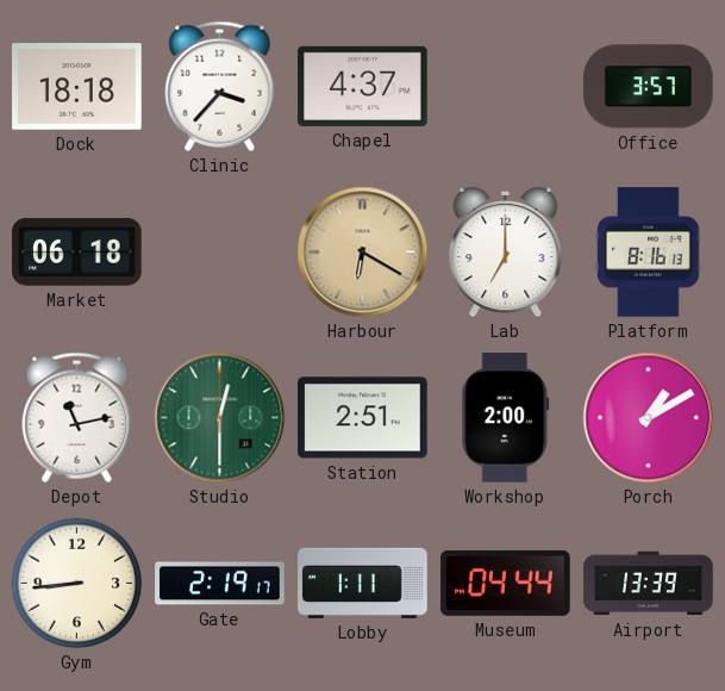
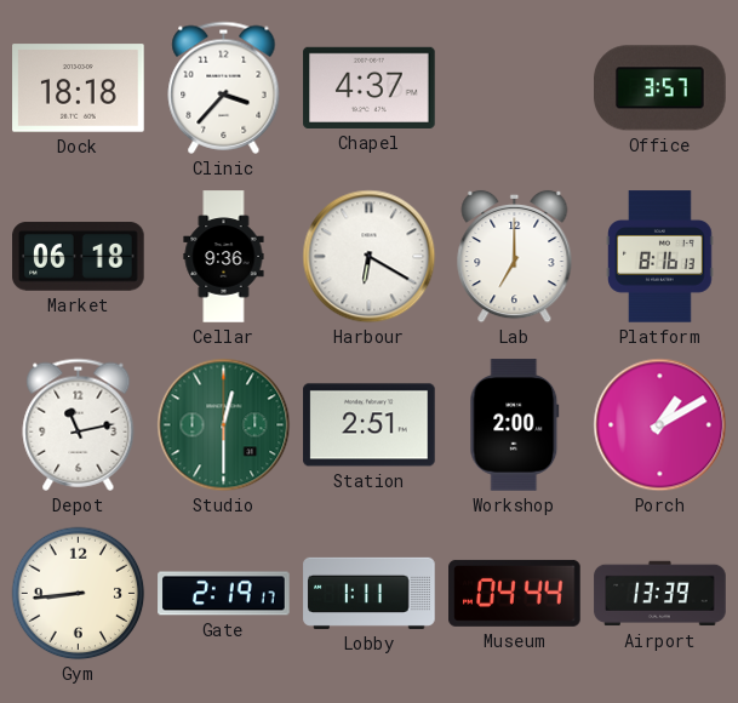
Cellar: none -> 9:36
Harbour dial: champagne -> white
